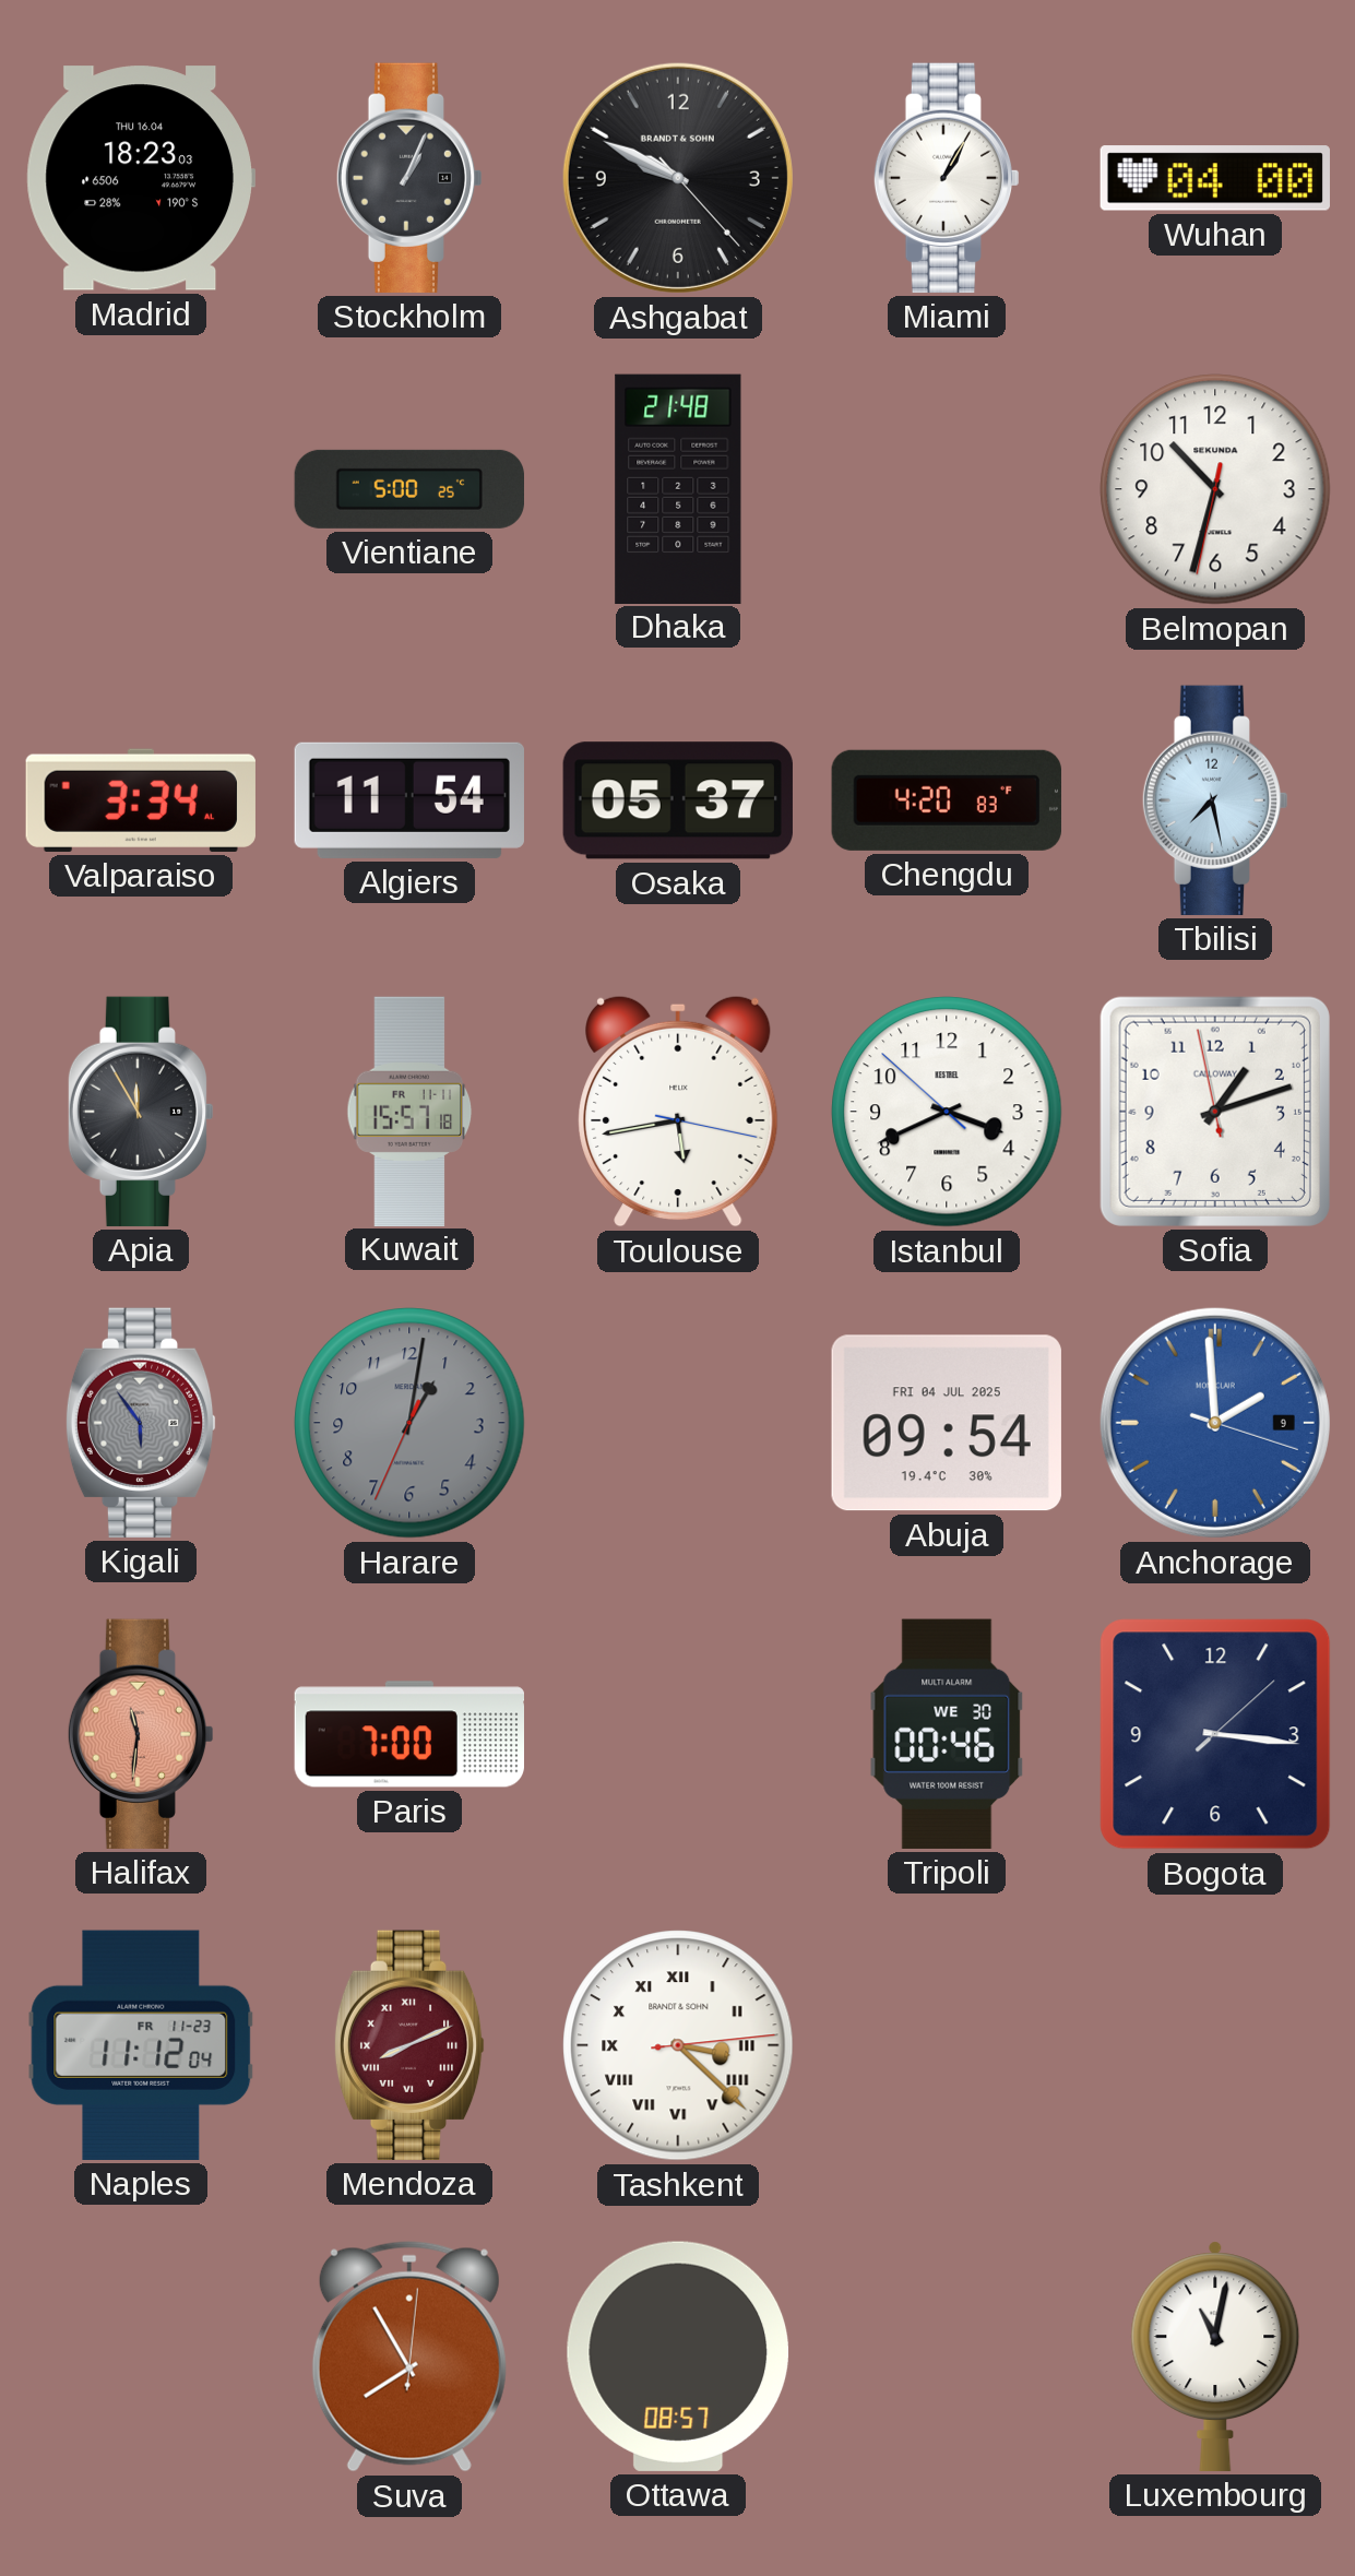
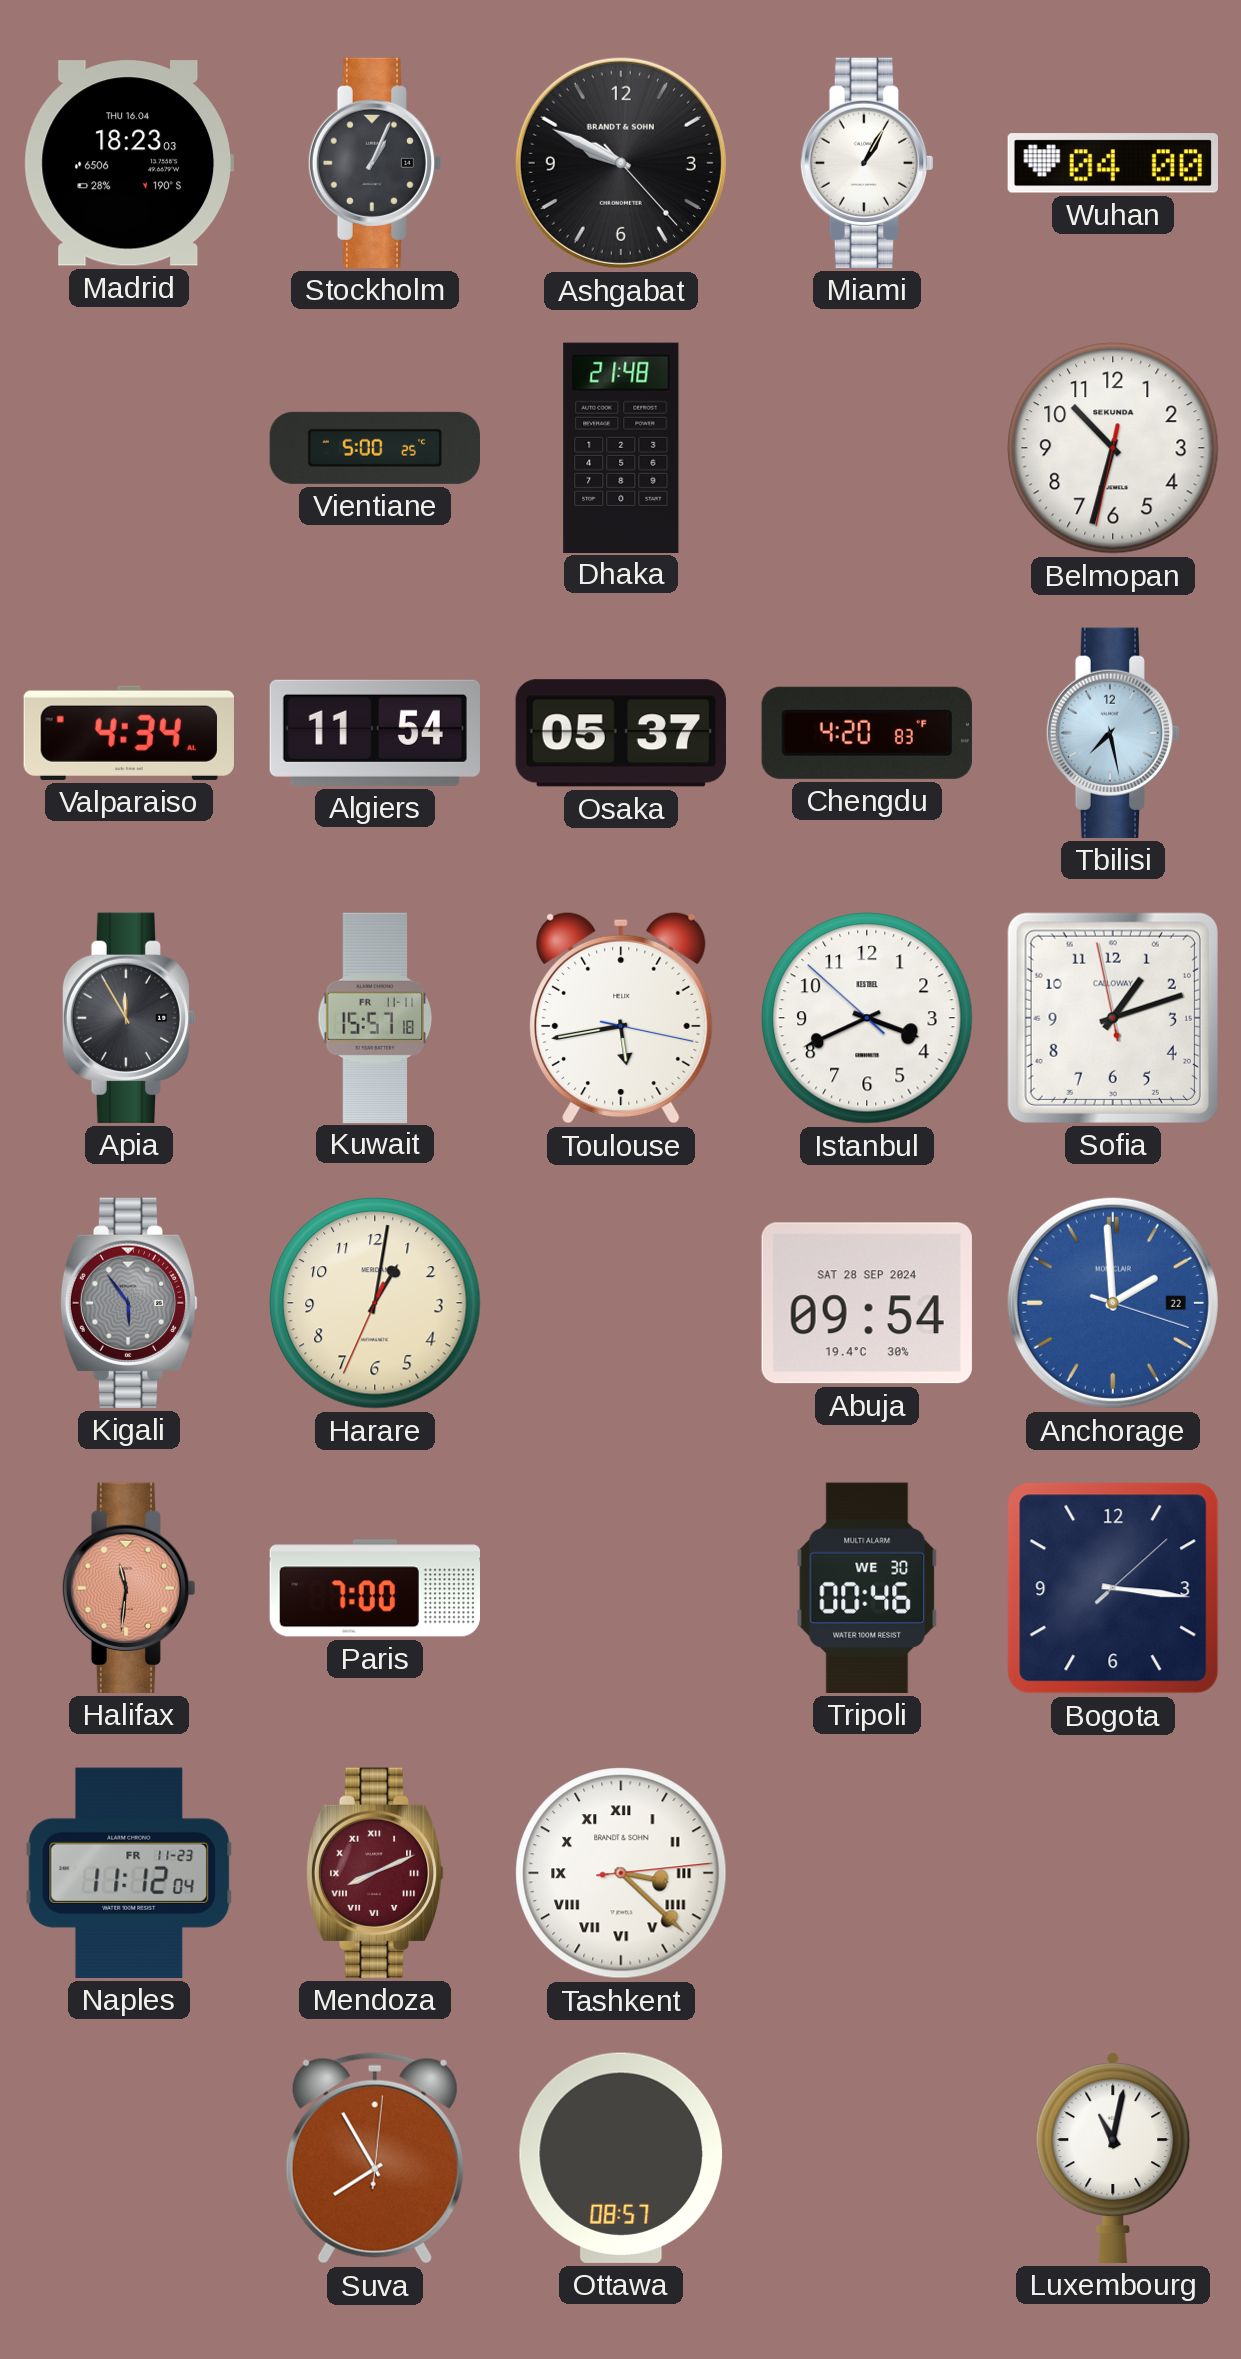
Valparaiso: 3:34 -> 4:34
Harare dial: grey -> cream
Abuja date: FRI 04 JUL 2025 -> SAT 28 SEP 2024
Anchorage date: 9 -> 22
